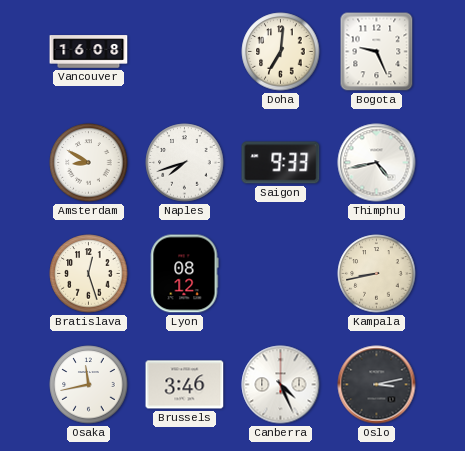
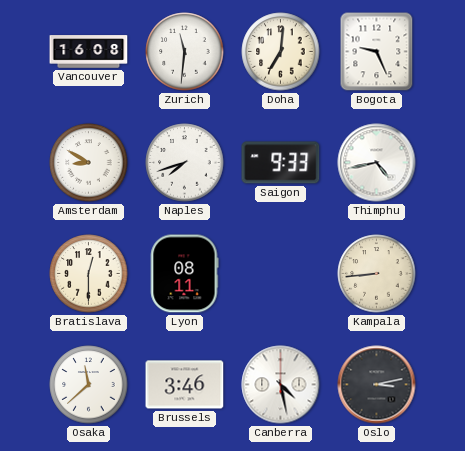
Zurich: none -> 11:31
Bratislava: 12:27 -> 12:30
Lyon: 08:12 -> 08:11
Kampala: 8:43 -> 8:44
Osaka: 11:43 -> 11:38
Canberra: 4:26 -> 4:28
